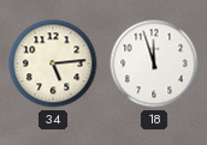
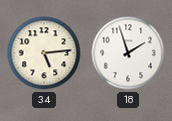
18: 11:57 -> 1:57
